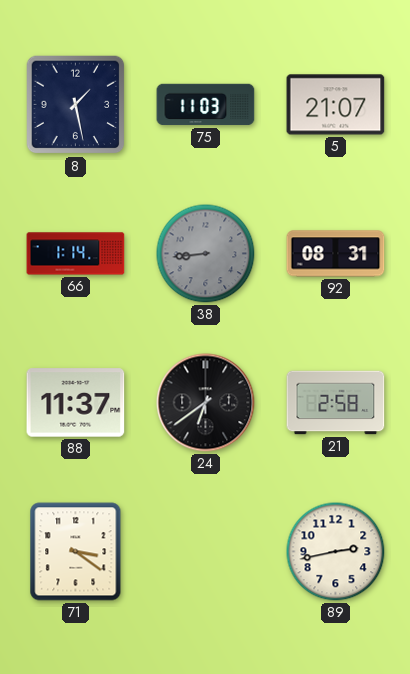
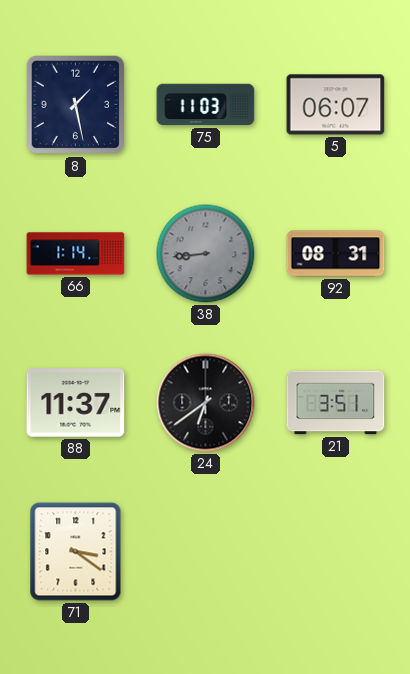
5: 21:07 -> 06:07
21: 2:58 -> 3:51
89: 2:43 -> none
